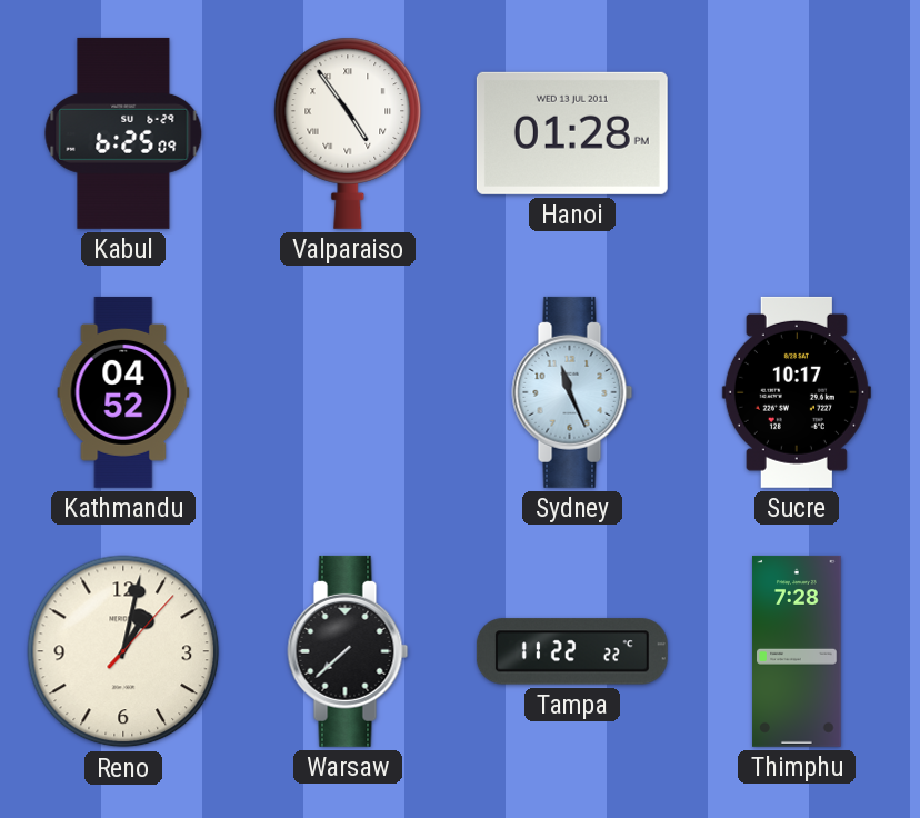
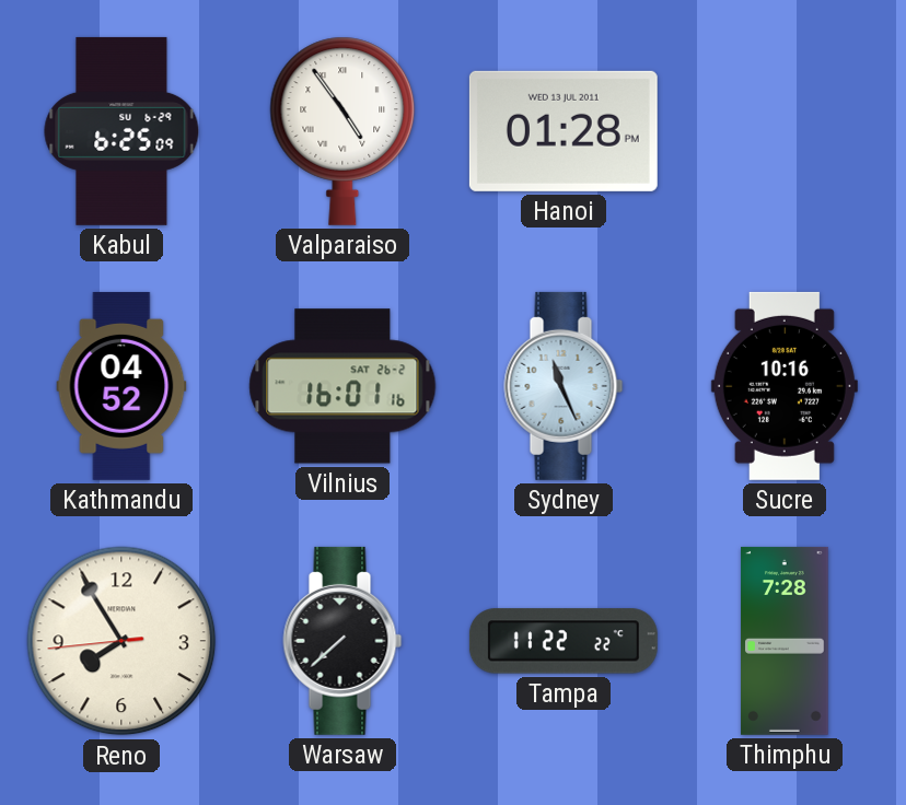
Vilnius: none -> 16:01
Sucre: 10:17 -> 10:16
Reno: 1:02 -> 7:54
